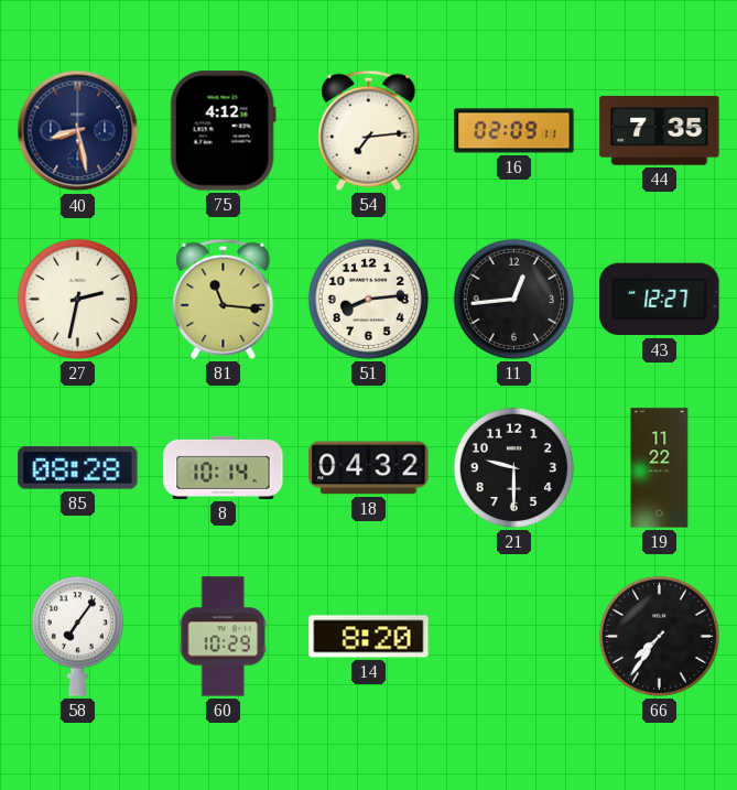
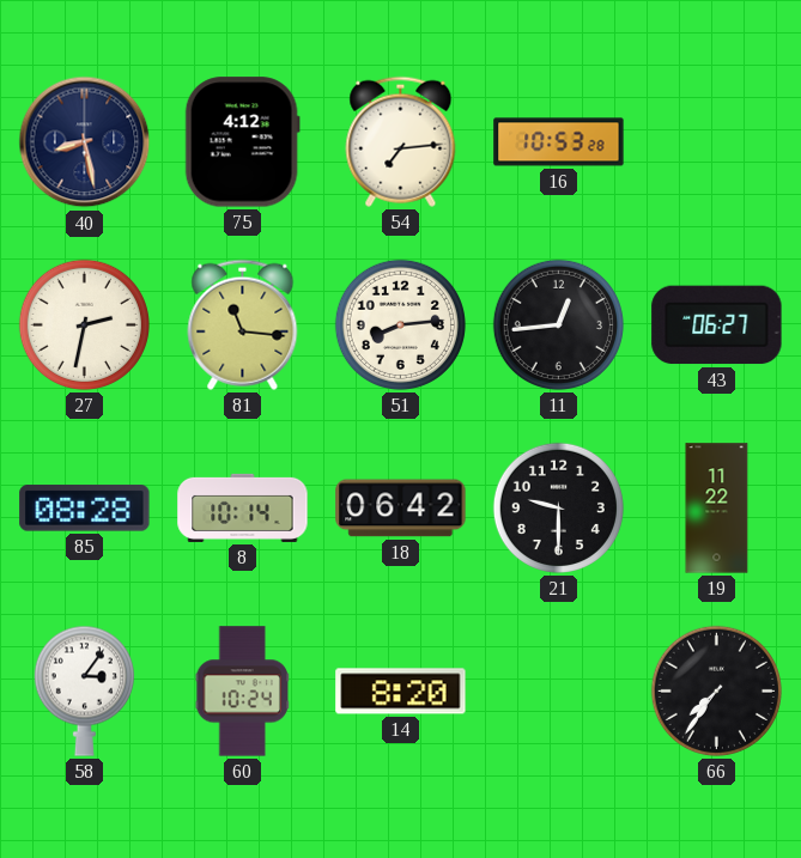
16: 02:09 -> 10:53
44: 7:35 -> none
43: 12:27 -> 06:27
18: 04:32 -> 06:42
58: 7:06 -> 3:06
60: 10:29 -> 10:24
